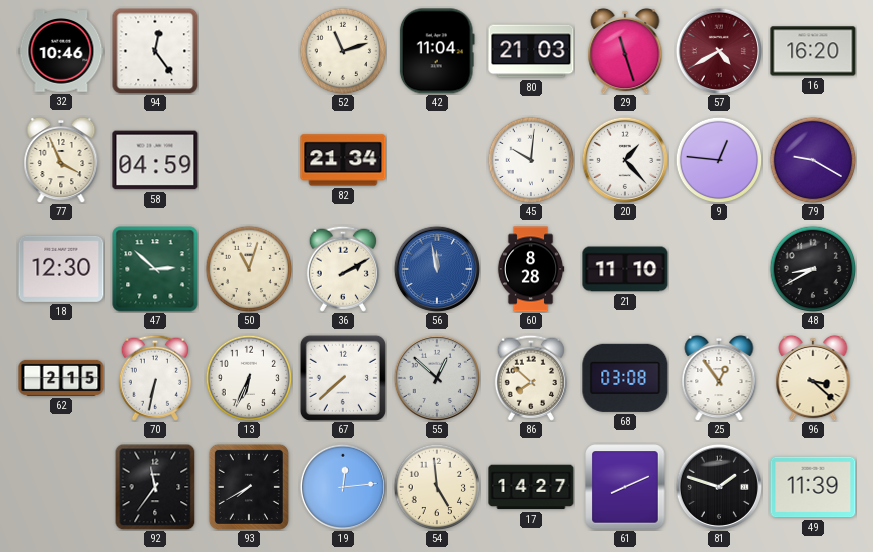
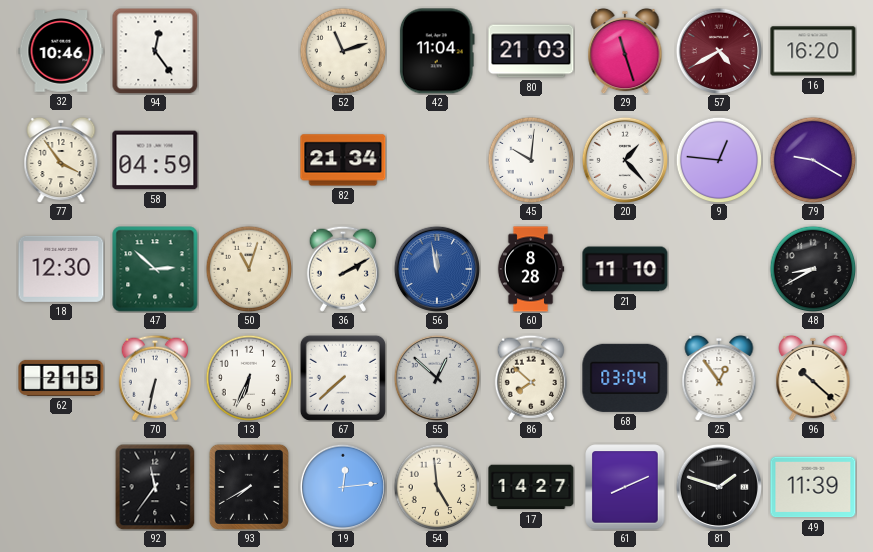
77: 3:56 -> 3:54
68: 03:08 -> 03:04
96: 3:22 -> 10:22
